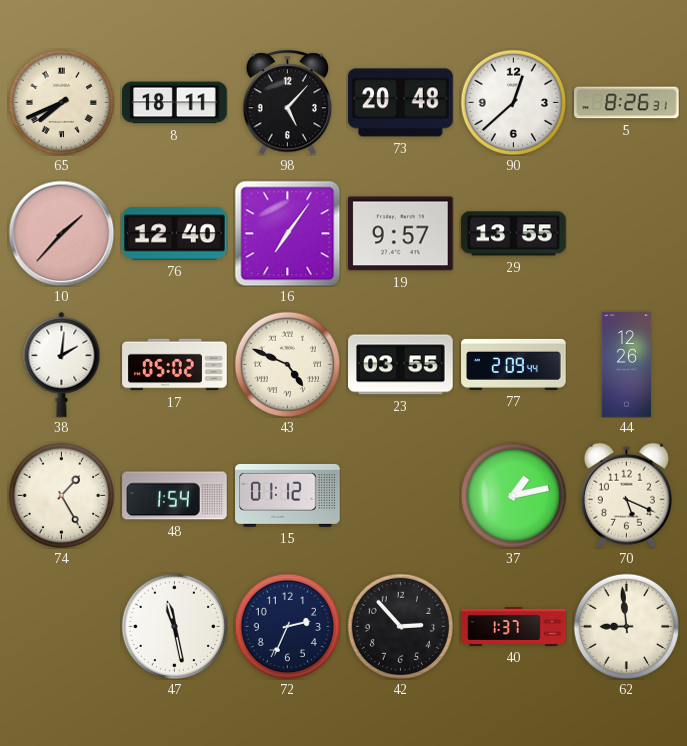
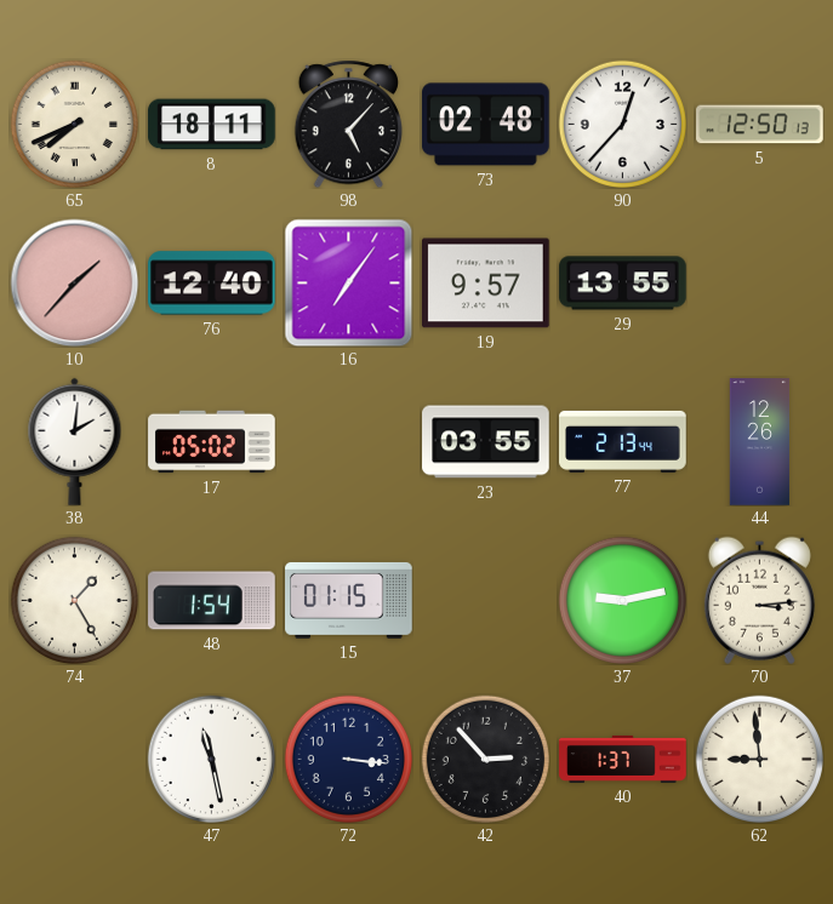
73: 20:48 -> 02:48
90: 12:38 -> 12:37
5: 8:26 -> 12:50
43: 4:49 -> none
77: 2:09 -> 2:13
15: 01:12 -> 01:15
37: 1:13 -> 9:13
70: 5:19 -> 3:14
72: 2:34 -> 3:16
